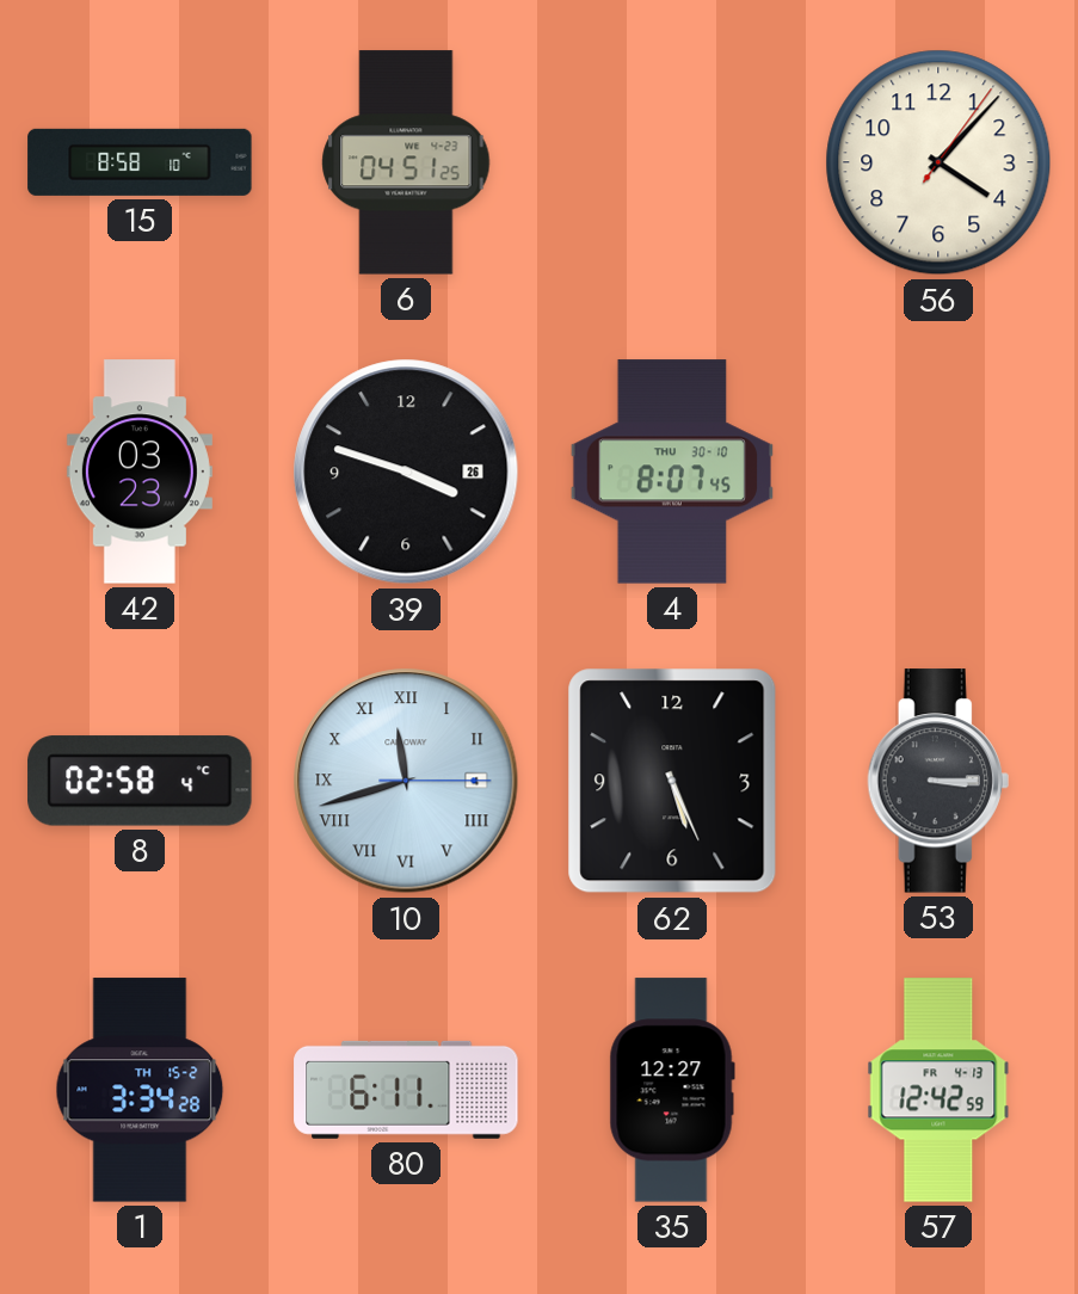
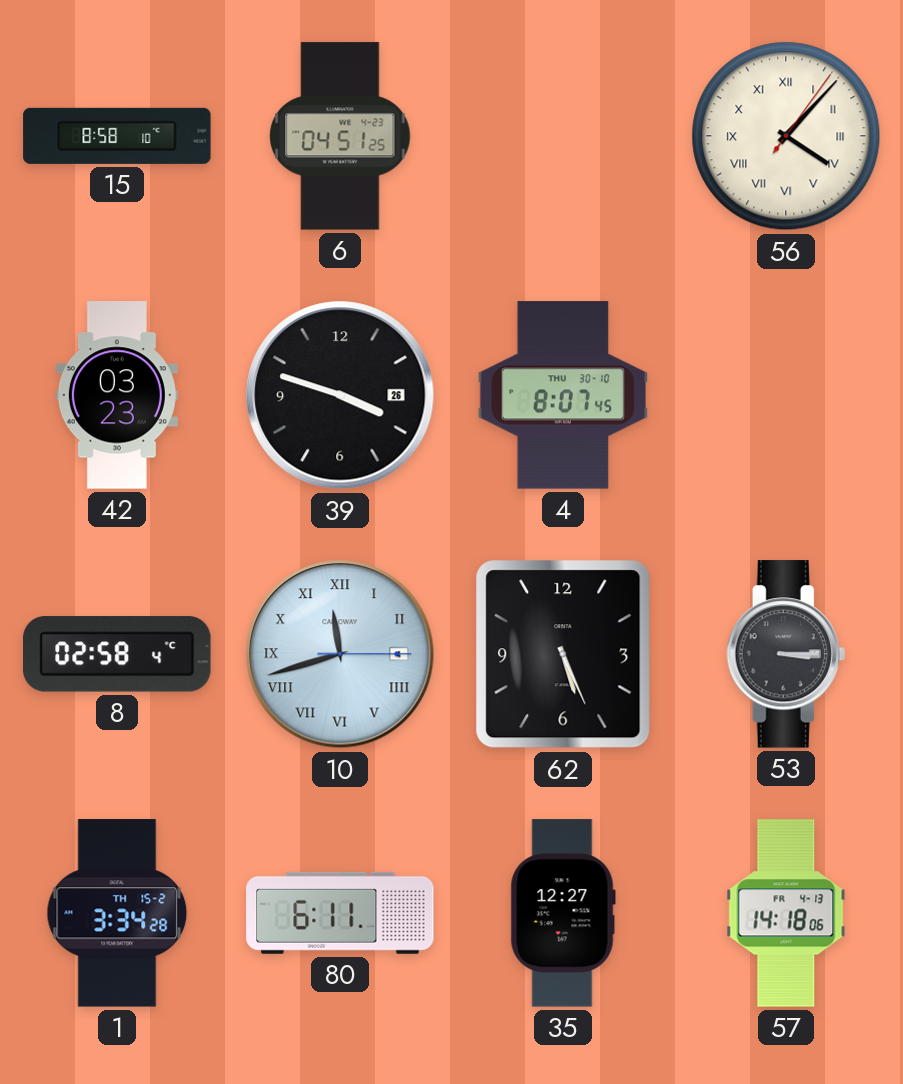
56 numerals: Arabic -> Roman
57: 12:42 -> 14:18
